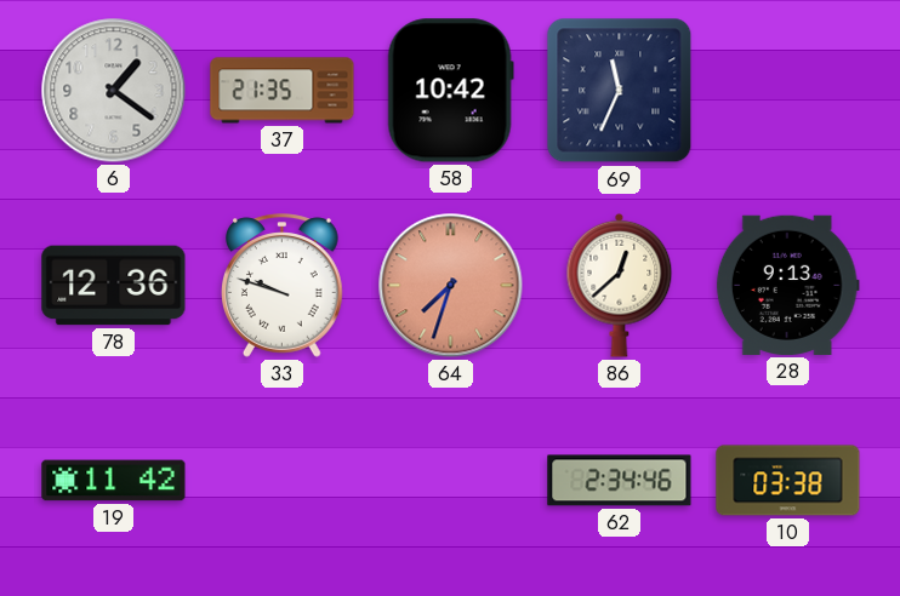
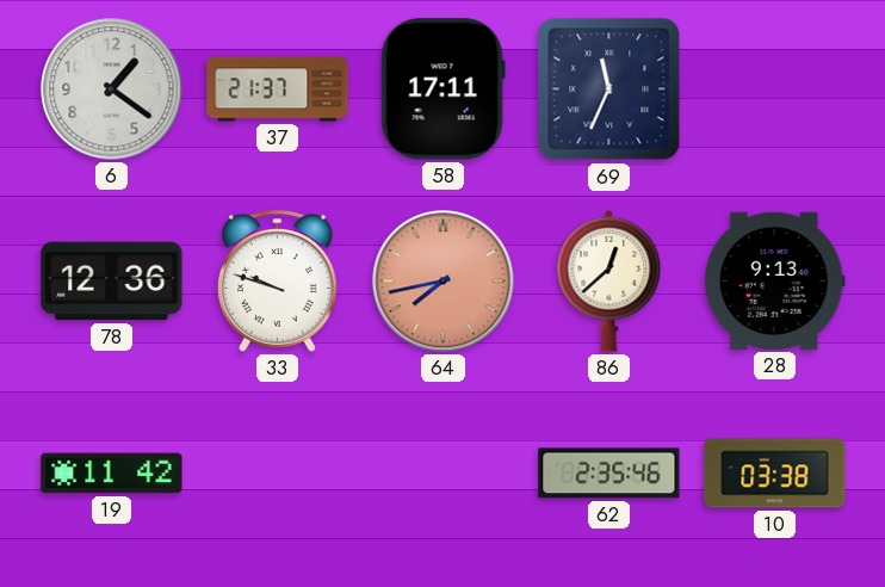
37: 21:35 -> 21:37
58: 10:42 -> 17:11
64: 7:33 -> 7:43
62: 2:34 -> 2:35
